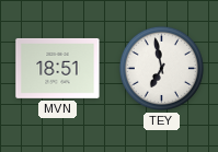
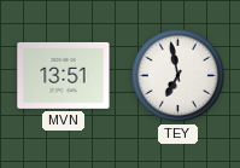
MVN: 18:51 -> 13:51
